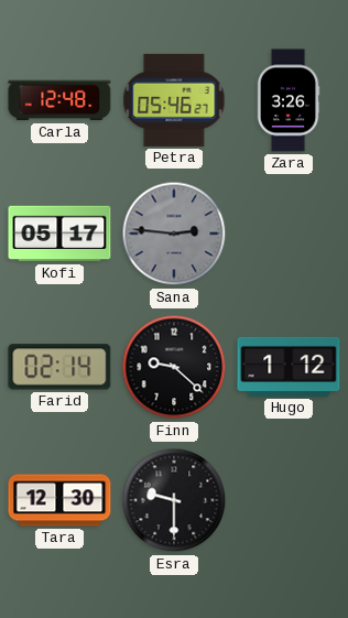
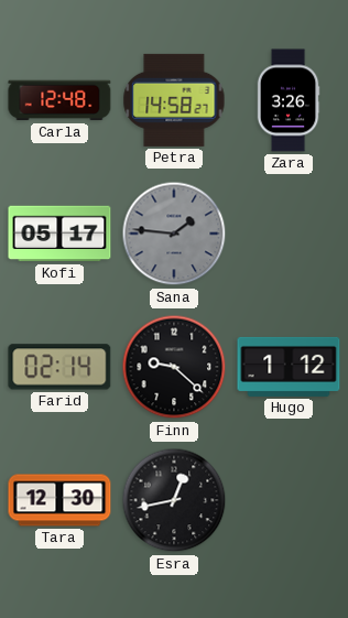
Petra: 05:46 -> 14:58
Sana: 2:46 -> 1:46
Esra: 9:30 -> 12:43
